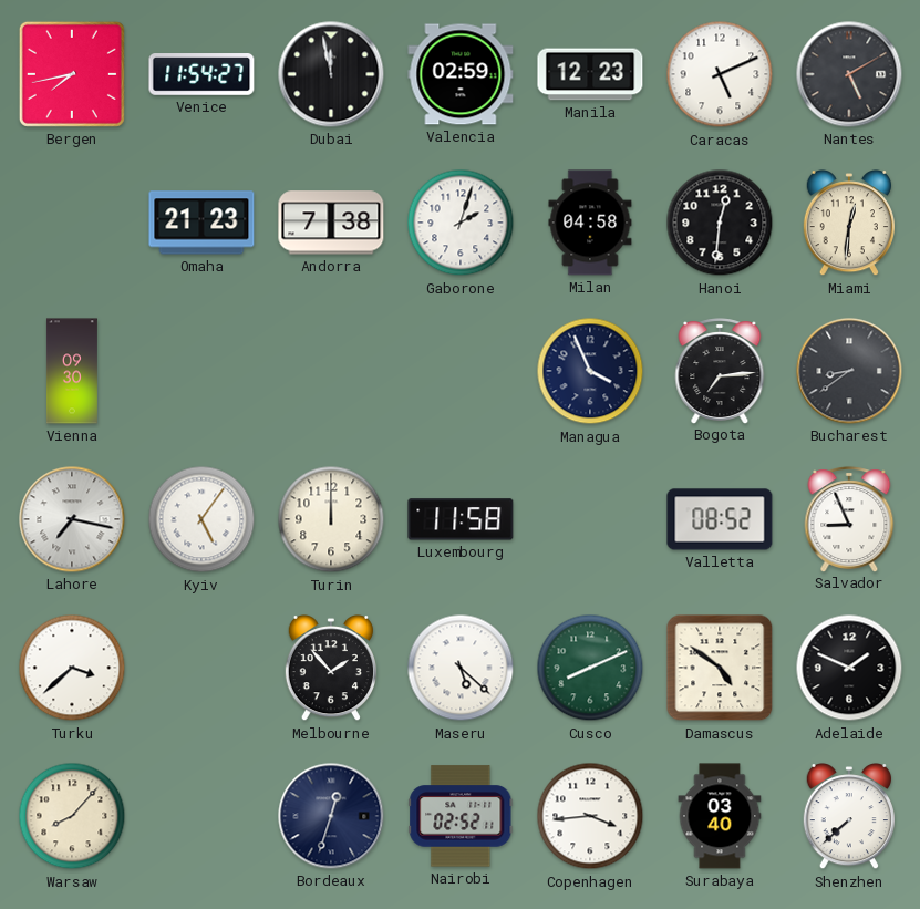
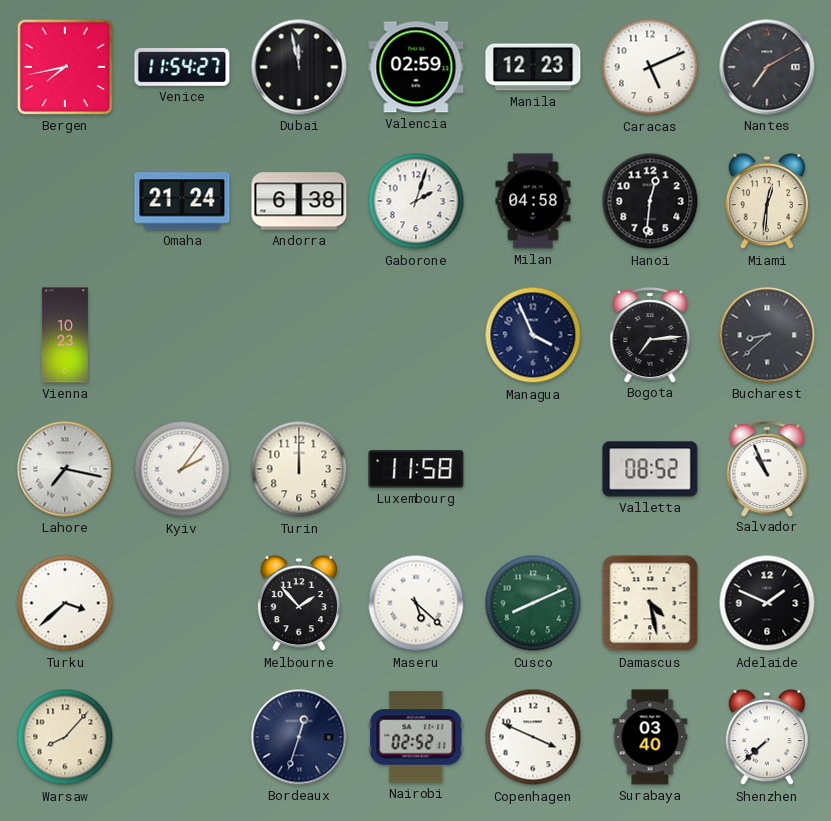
Nantes: 5:10 -> 7:10
Omaha: 21:23 -> 21:24
Andorra: 7:38 -> 6:38
Vienna: 09:30 -> 10:23
Bucharest: 8:39 -> 8:38
Kyiv: 5:06 -> 2:06
Salvador: 8:56 -> 10:56
Damascus: 4:51 -> 4:28
Copenhagen: 3:44 -> 3:49
